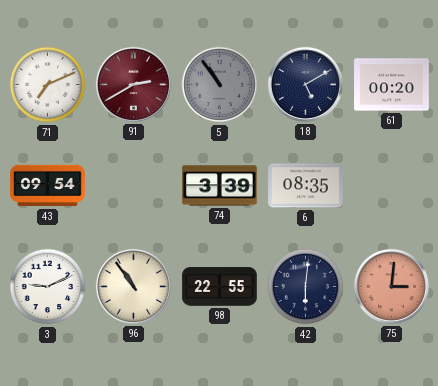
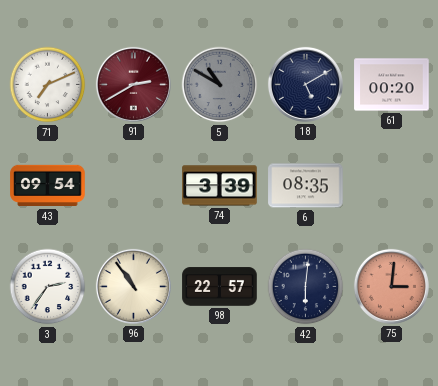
5: 10:54 -> 10:50
3: 9:11 -> 2:36
98: 22:55 -> 22:57
